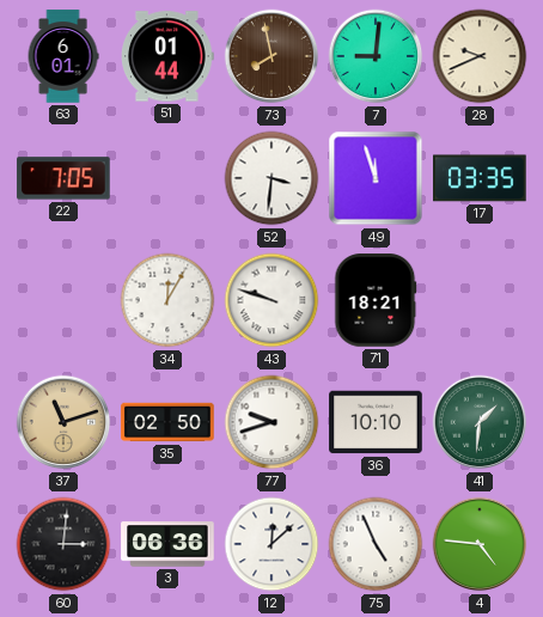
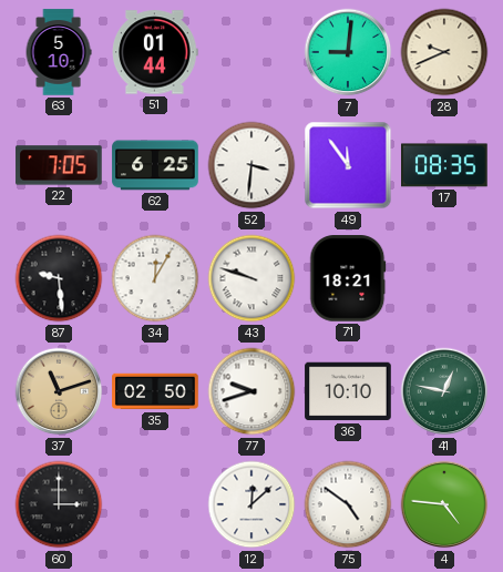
63: 6:01 -> 5:10
73: 7:58 -> none
62: none -> 6:25
49: 11:57 -> 11:54
17: 03:35 -> 08:35
87: none -> 9:29
41: 1:31 -> 12:47
60: 3:01 -> 3:00
3: 06:36 -> none
75: 4:56 -> 4:51
